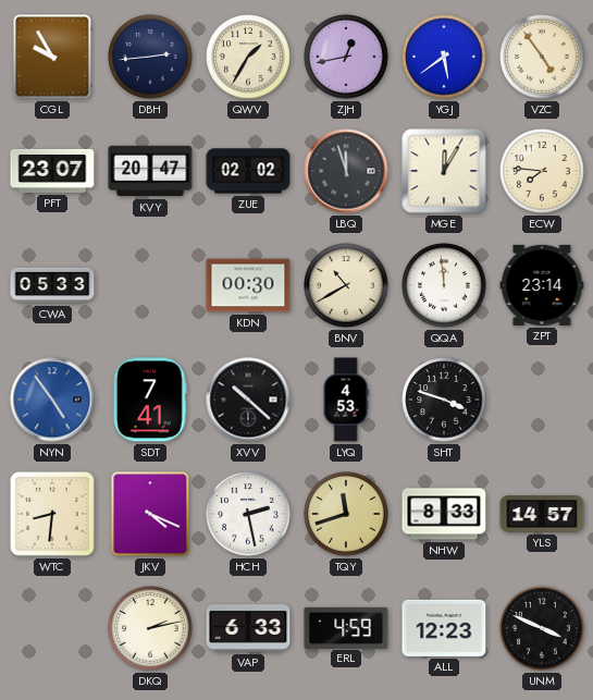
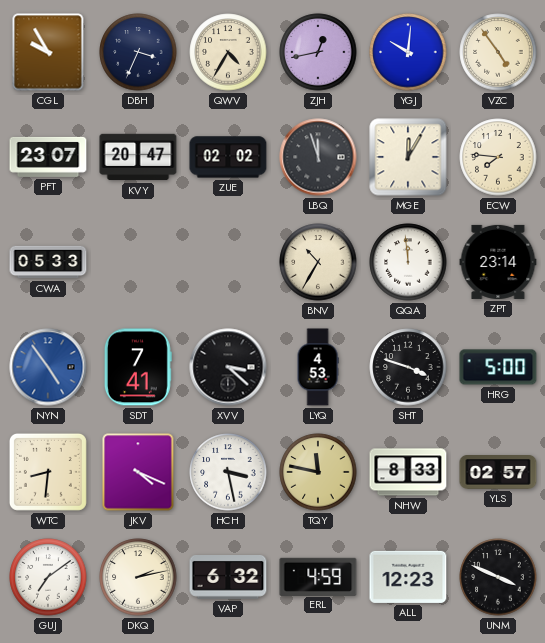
DBH: 2:44 -> 3:34
QWV: 1:35 -> 4:35
YGJ: 5:39 -> 10:01
KDN: 00:30 -> none
BNV: 10:40 -> 10:35
XVV: 10:22 -> 3:22
HRG: none -> 5:00
HCH: 2:28 -> 3:28
TQY: 11:42 -> 11:47
YLS: 14:57 -> 02:57
GUJ: none -> 7:09
VAP: 6:33 -> 6:32
